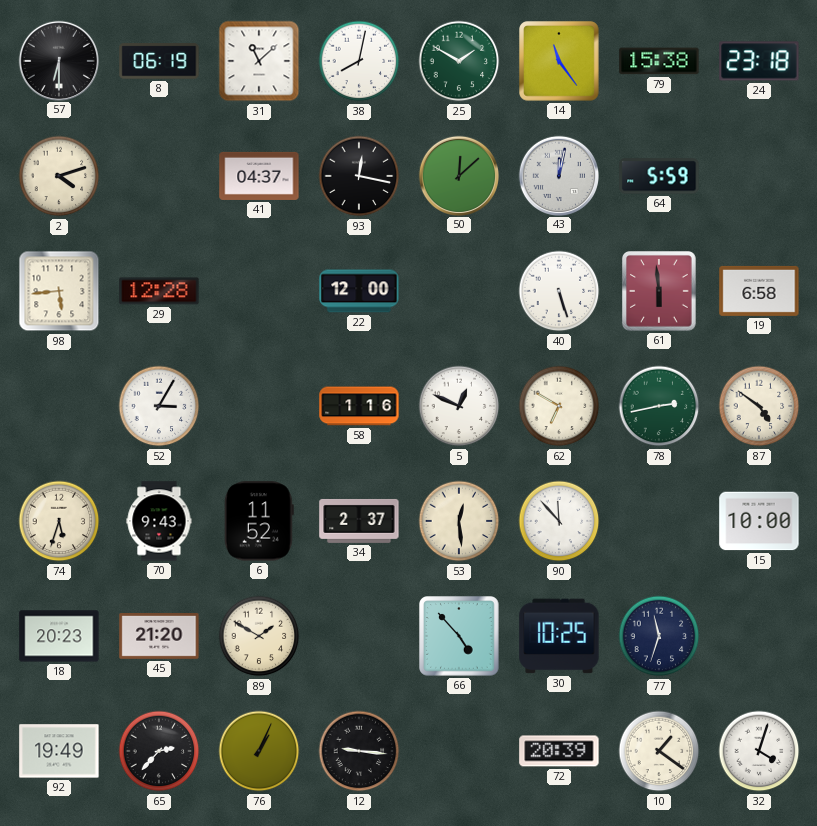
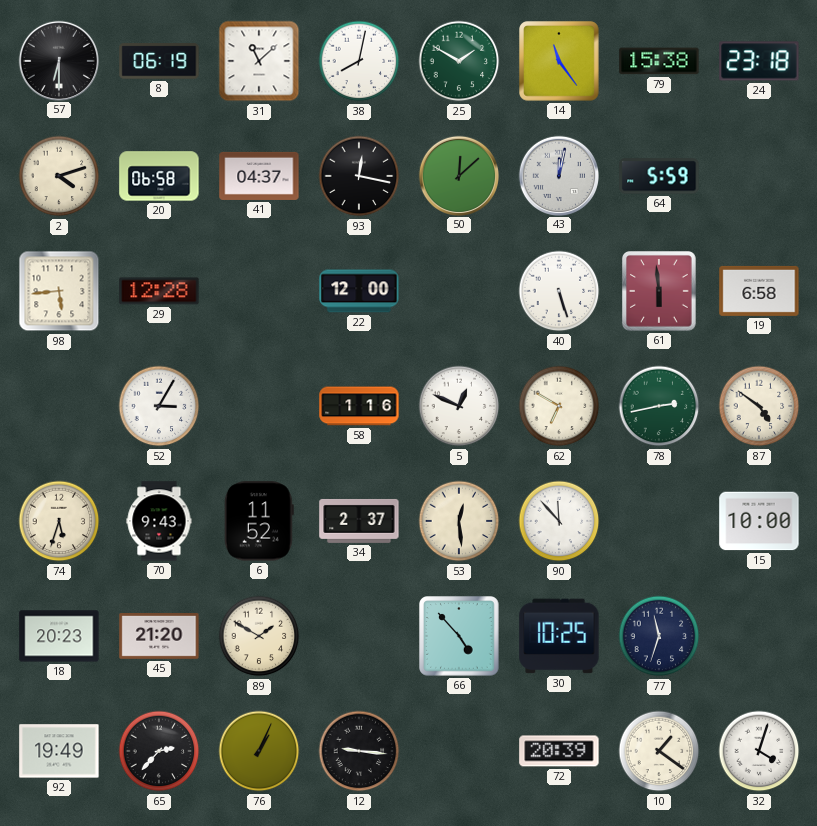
20: none -> 06:58
